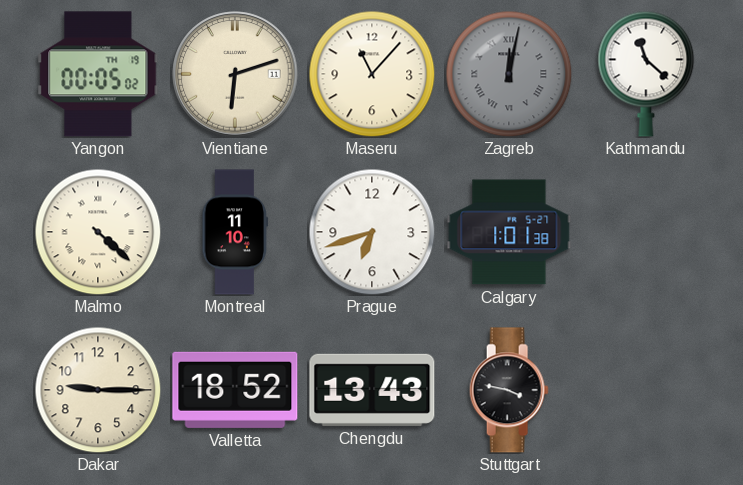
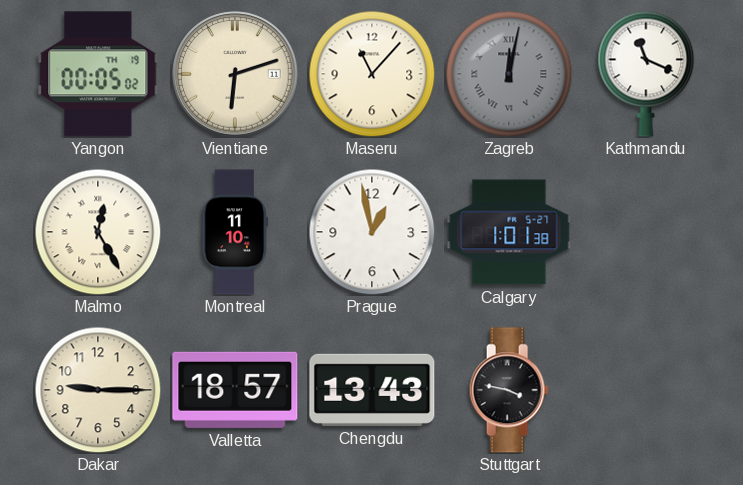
Kathmandu: 11:22 -> 11:19
Malmo: 4:22 -> 12:25
Prague: 6:42 -> 12:58
Valletta: 18:52 -> 18:57
